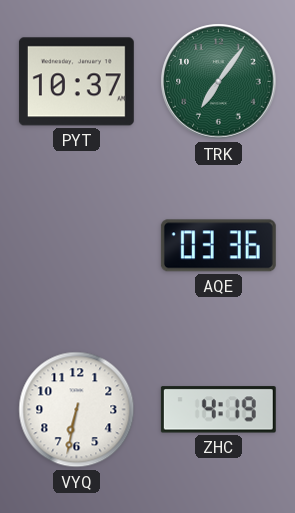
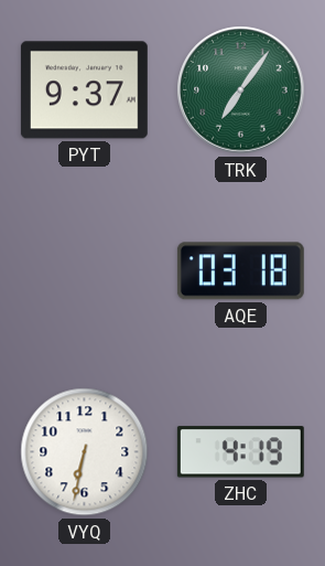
PYT: 10:37 -> 9:37
AQE: 03:36 -> 03:18
